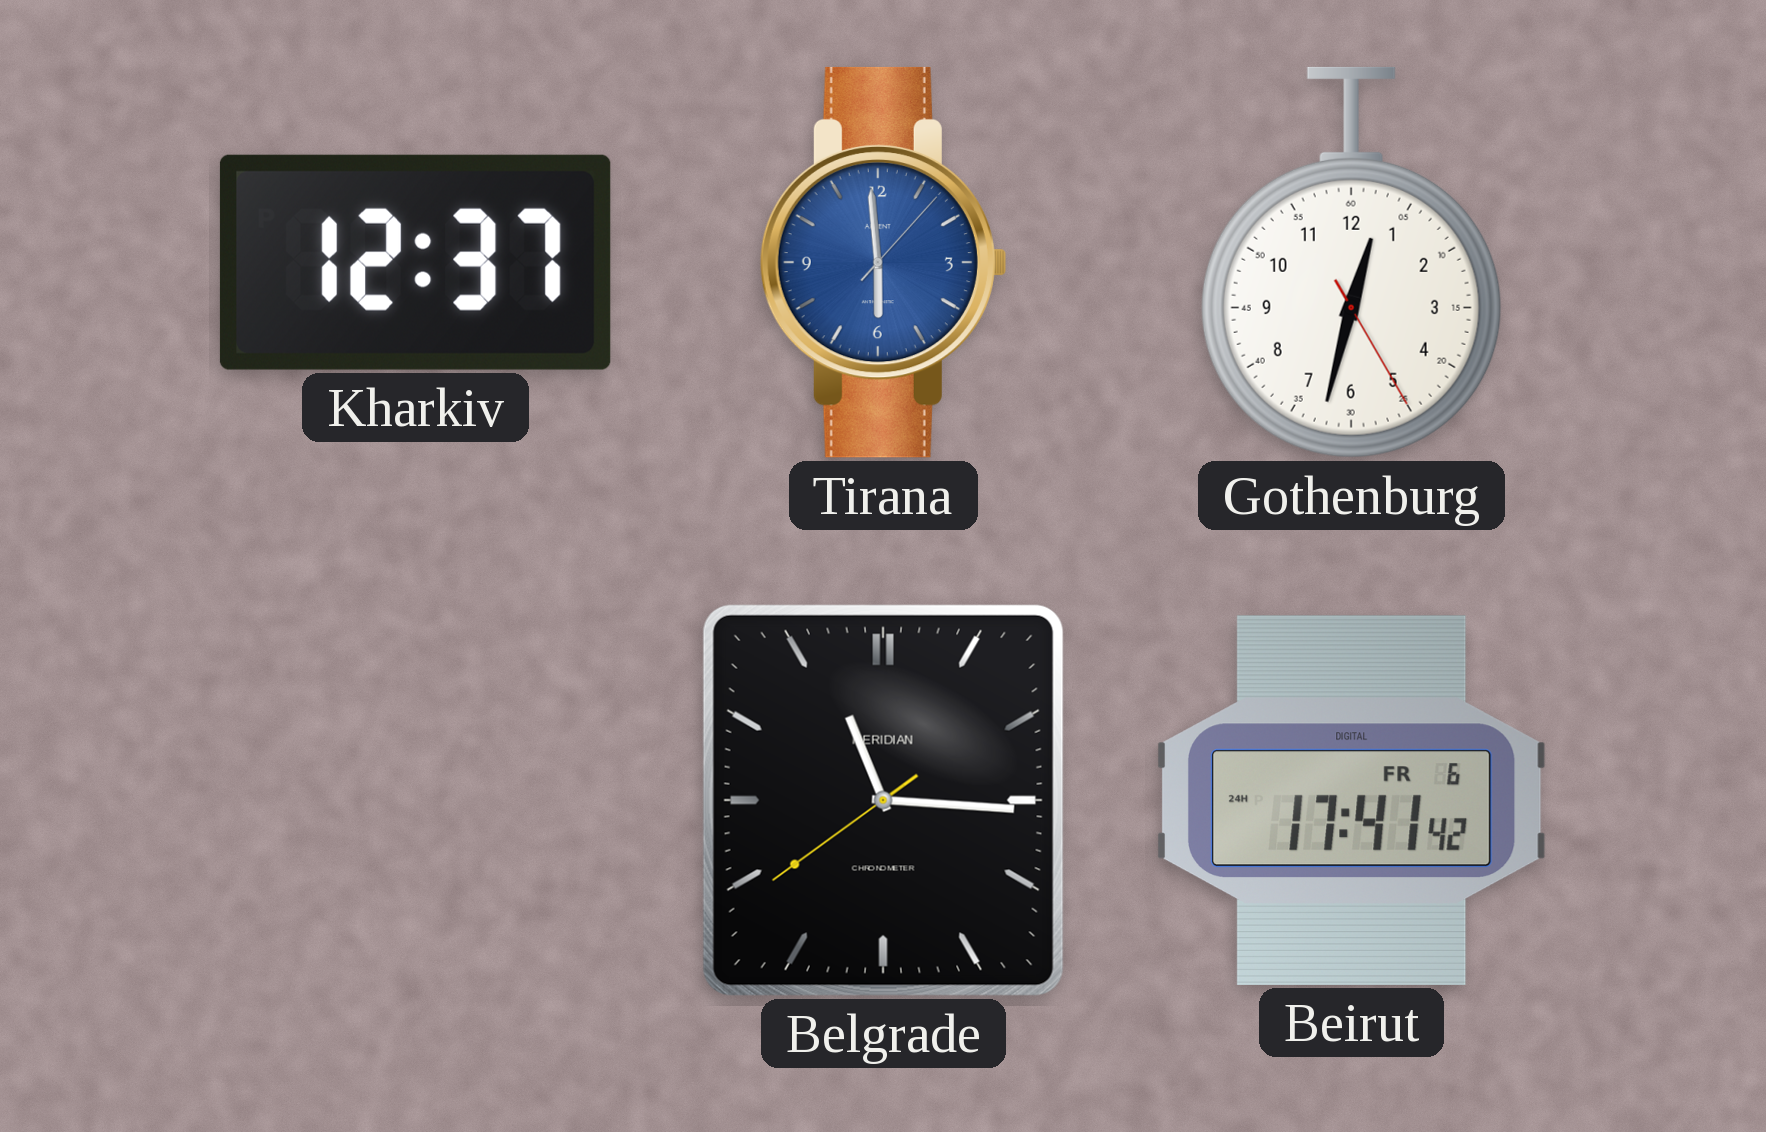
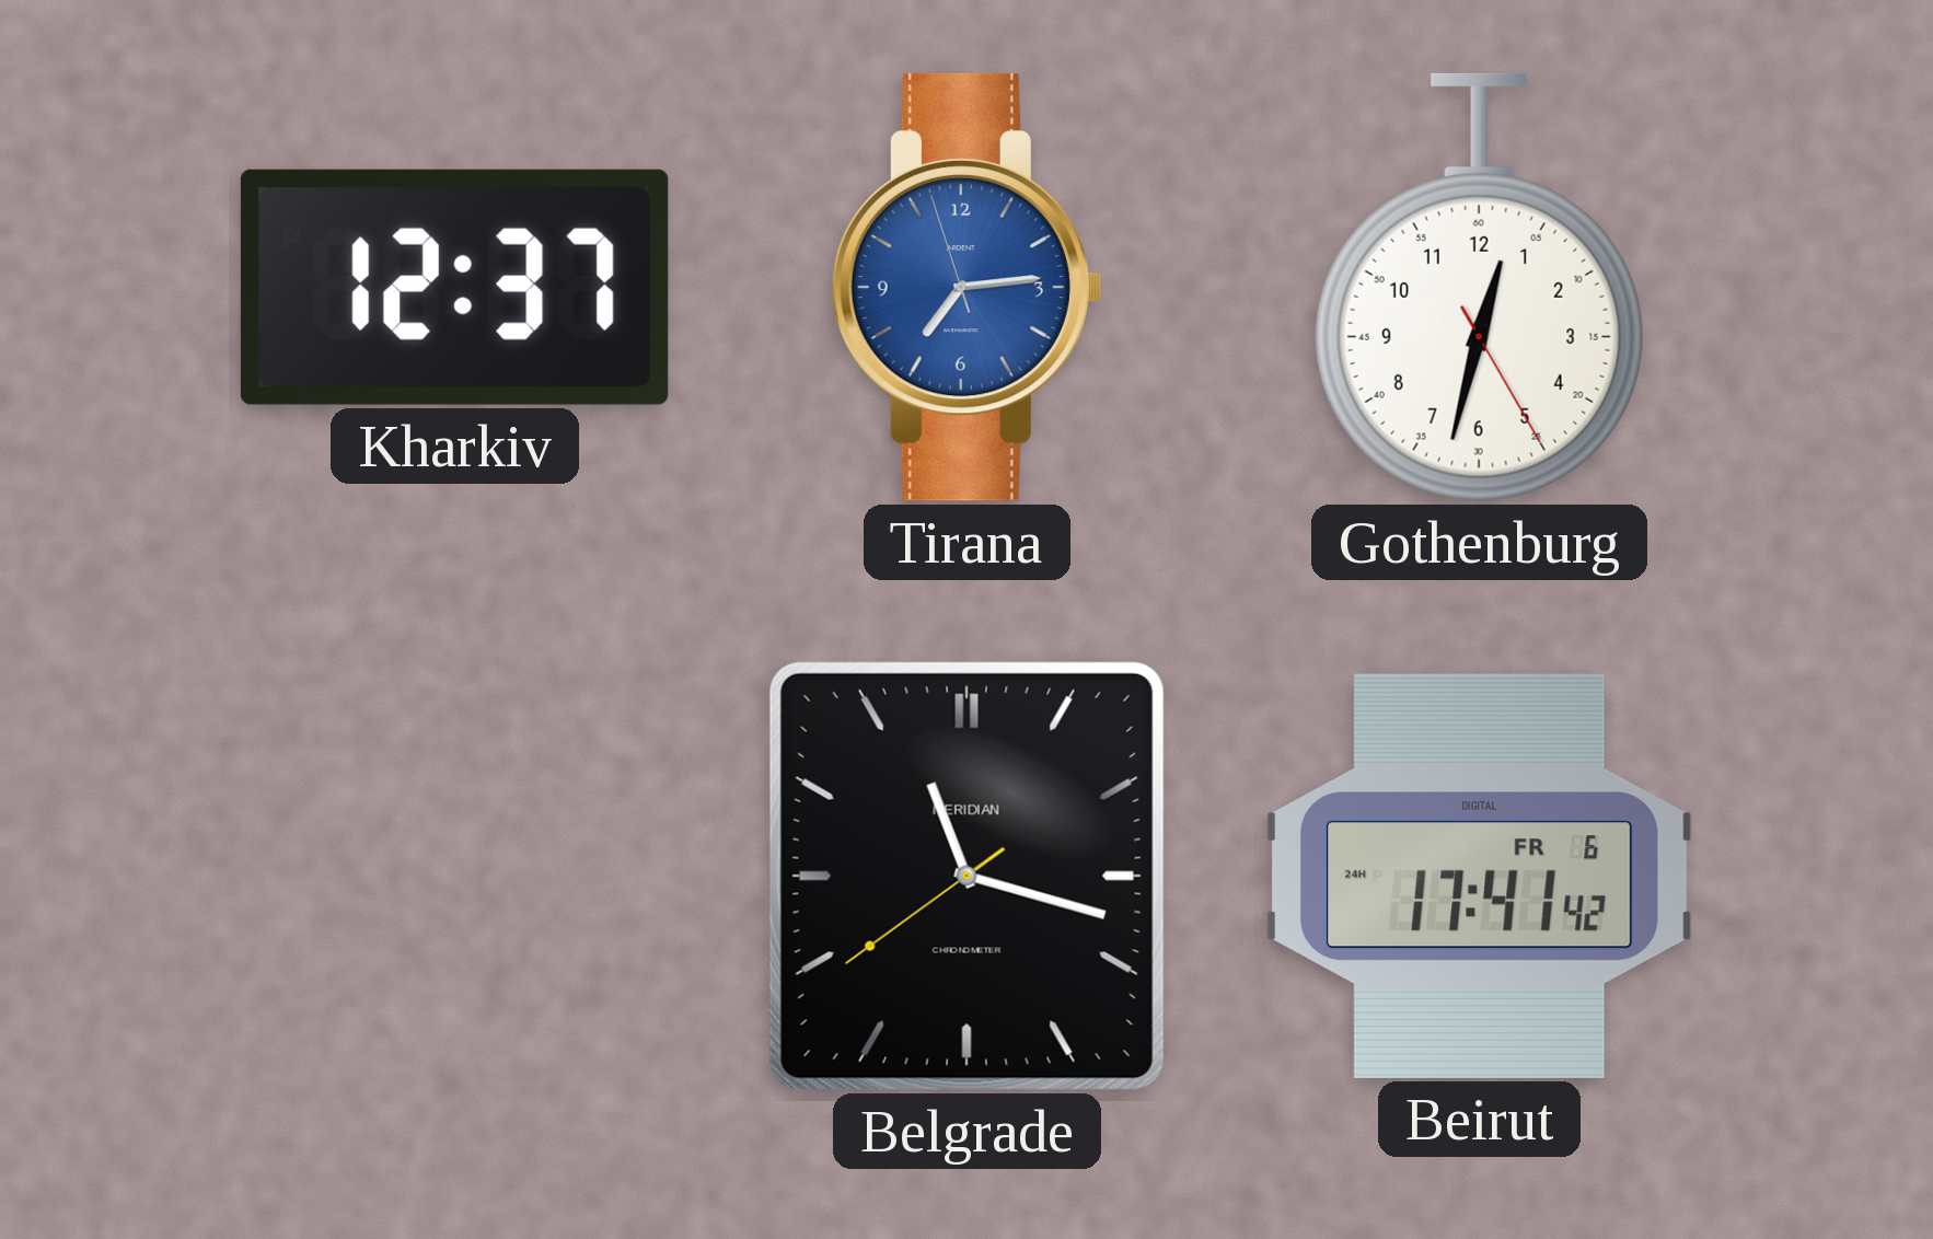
Tirana: 5:59 -> 7:13
Belgrade: 11:15 -> 11:17
